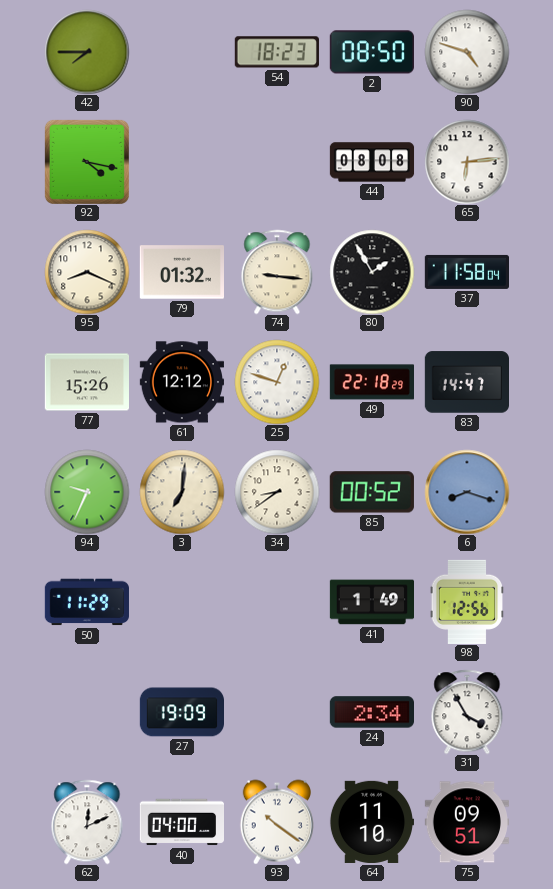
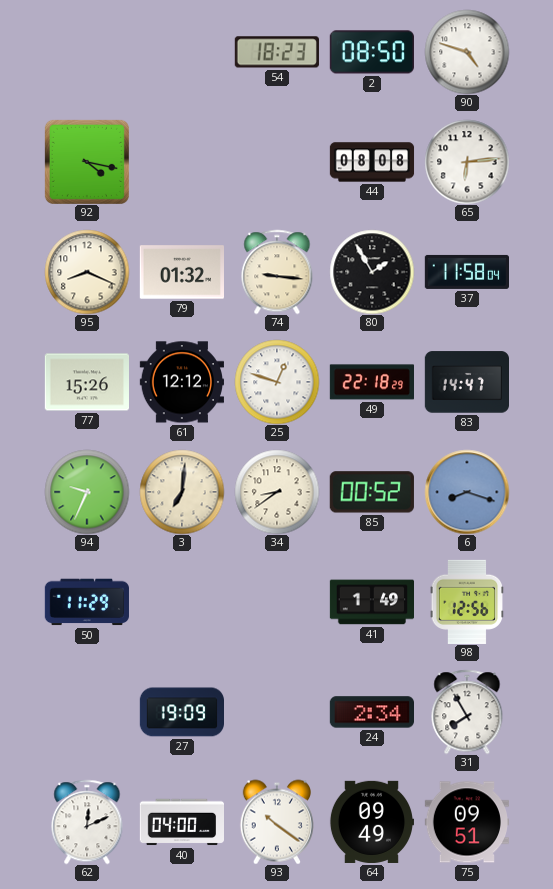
42: 7:45 -> none
31: 3:55 -> 7:55
64: 11:10 -> 09:49
